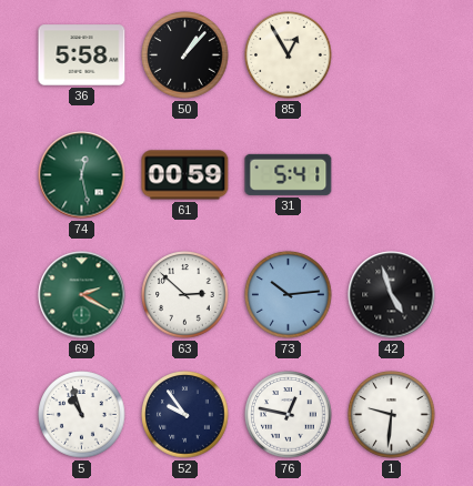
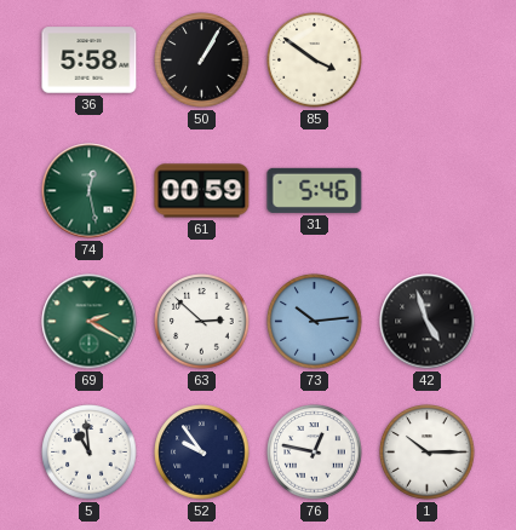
50: 1:07 -> 1:05
85: 12:55 -> 3:51
31: 5:41 -> 5:46
5: 10:57 -> 10:59
1: 9:31 -> 10:15
